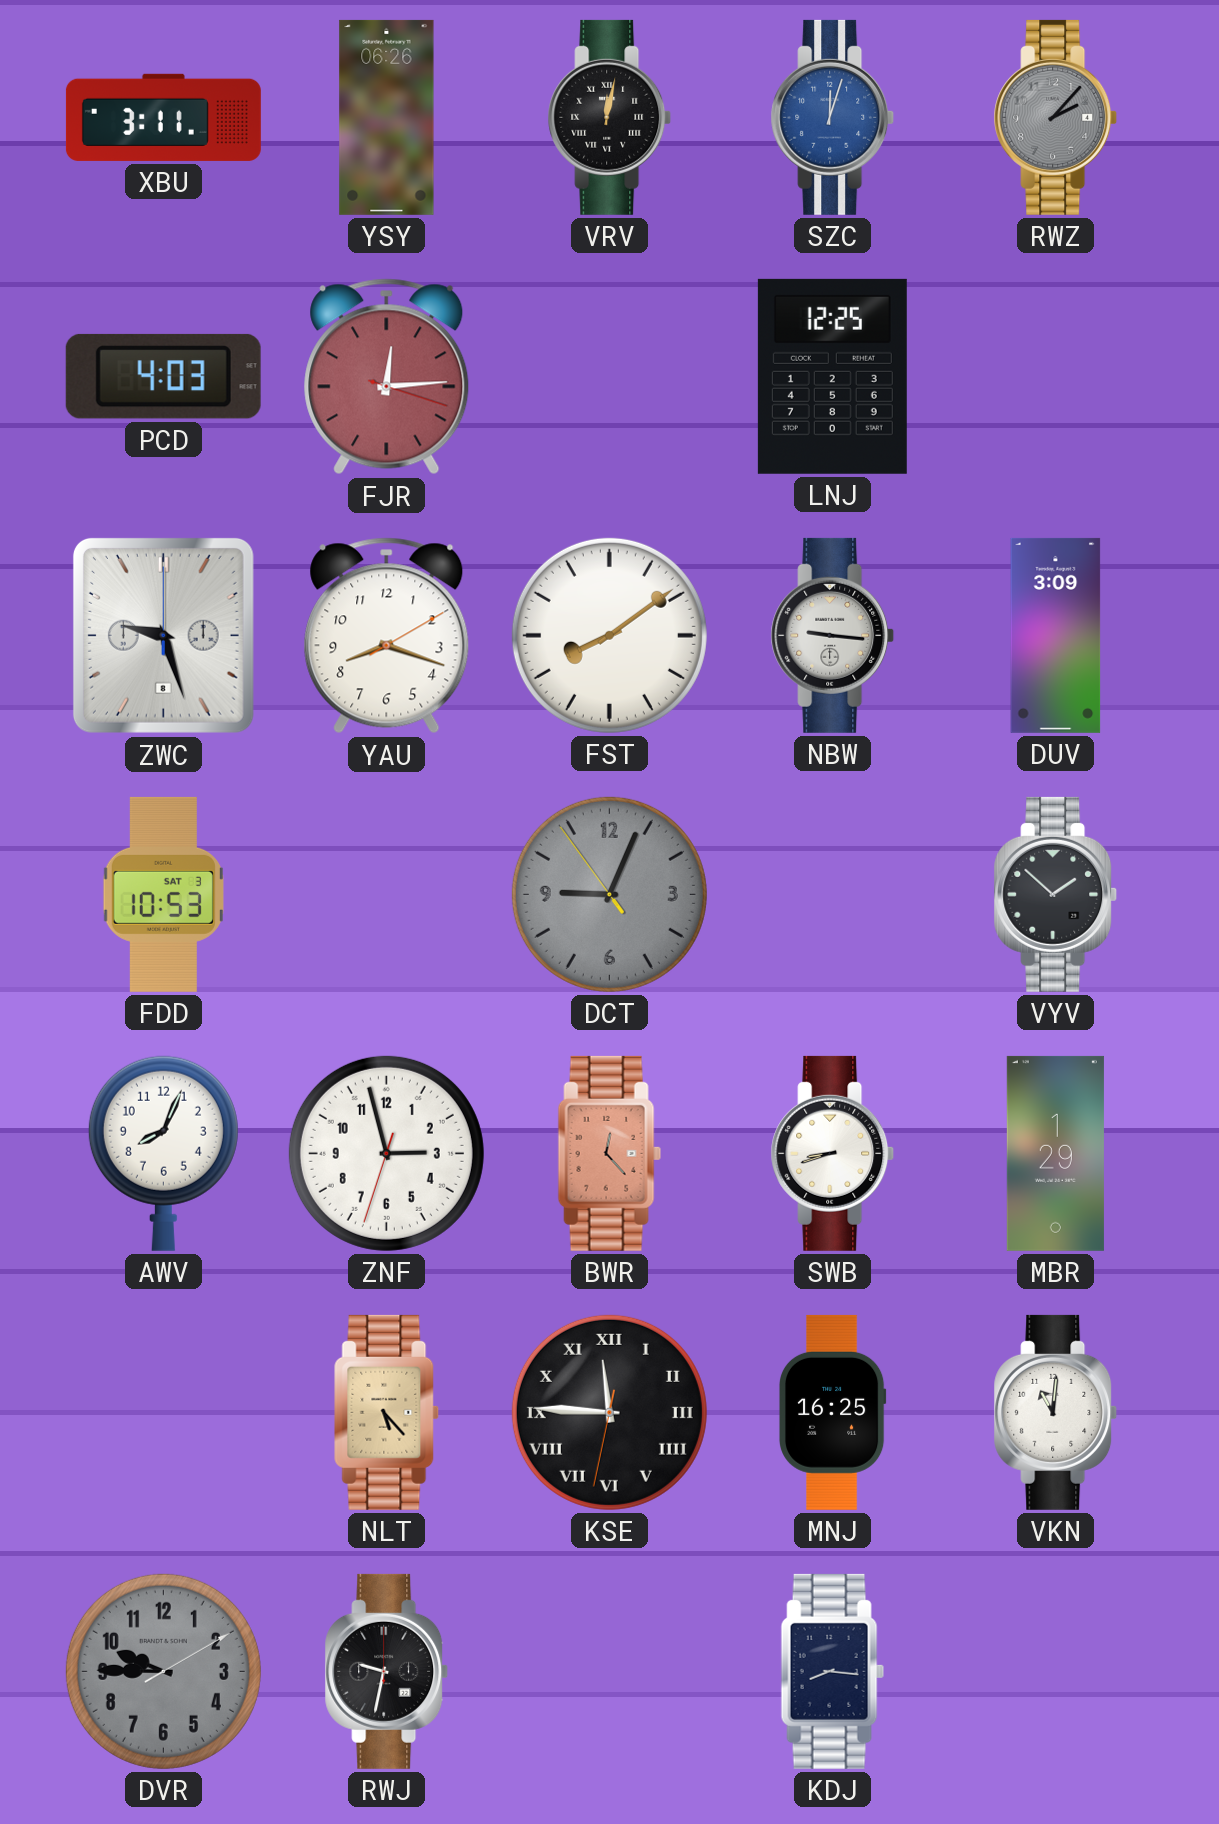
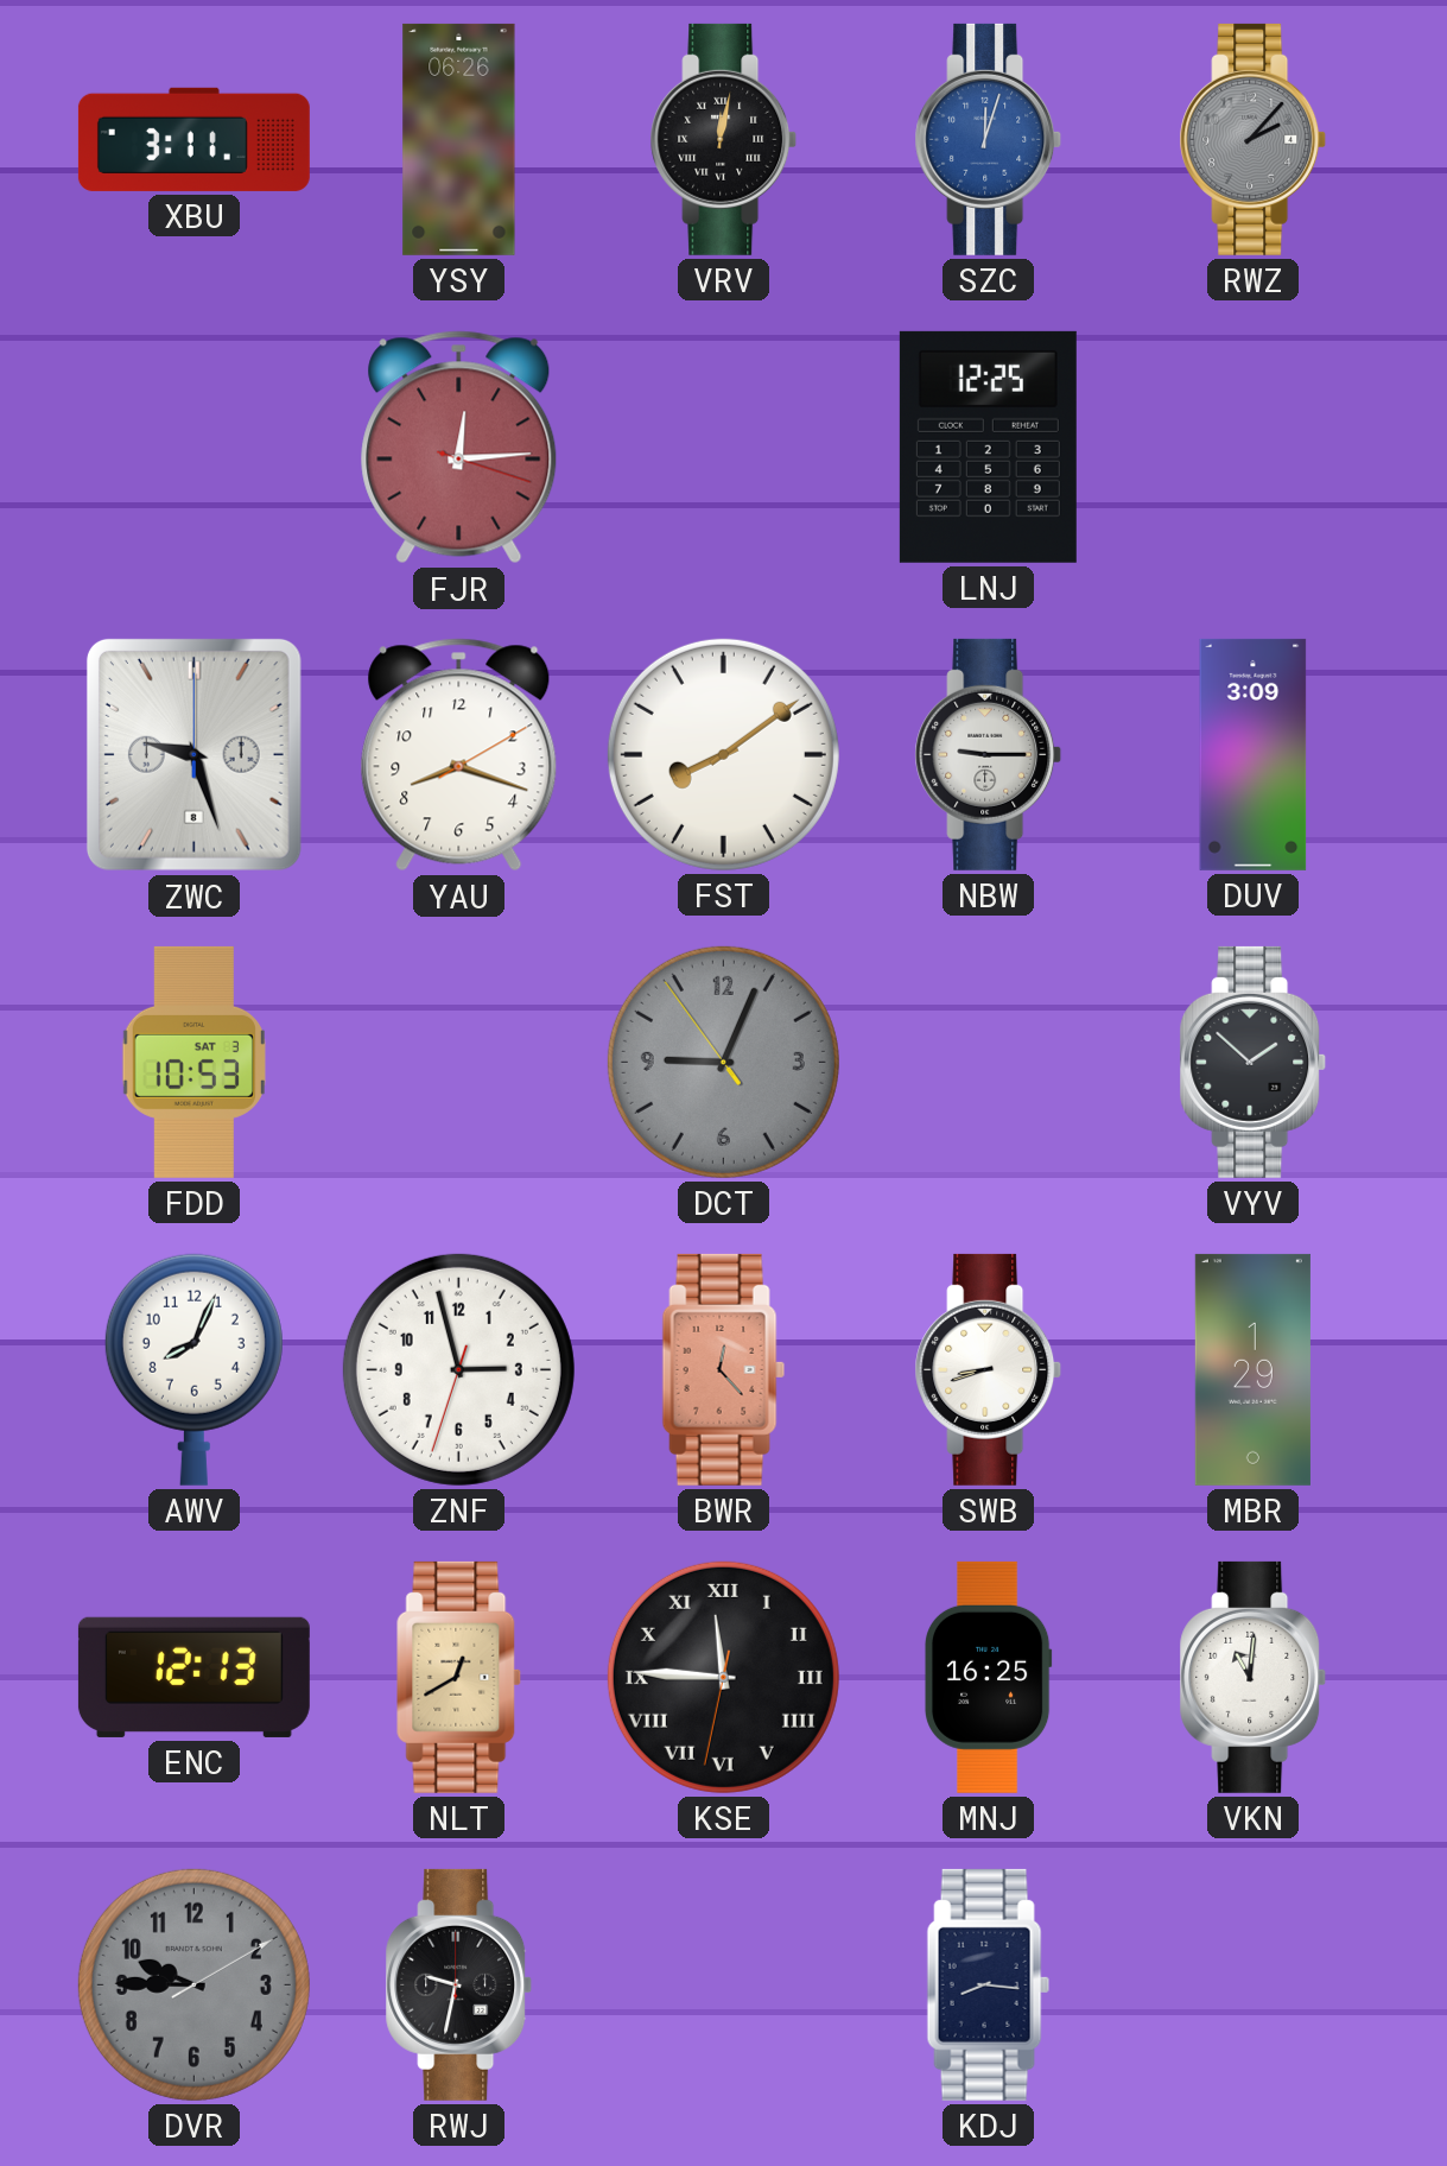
PCD: 4:03 -> none
NBW: 9:16 -> 9:15
ENC: none -> 12:13
NLT: 5:23 -> 12:40
